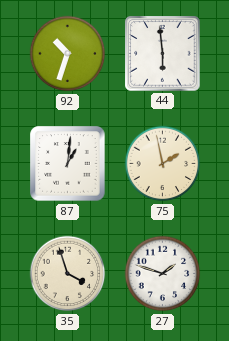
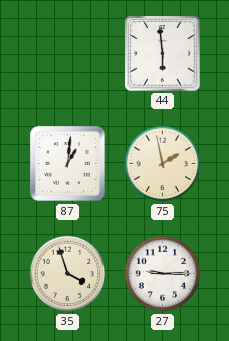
92: 10:33 -> none
27: 1:48 -> 9:15
